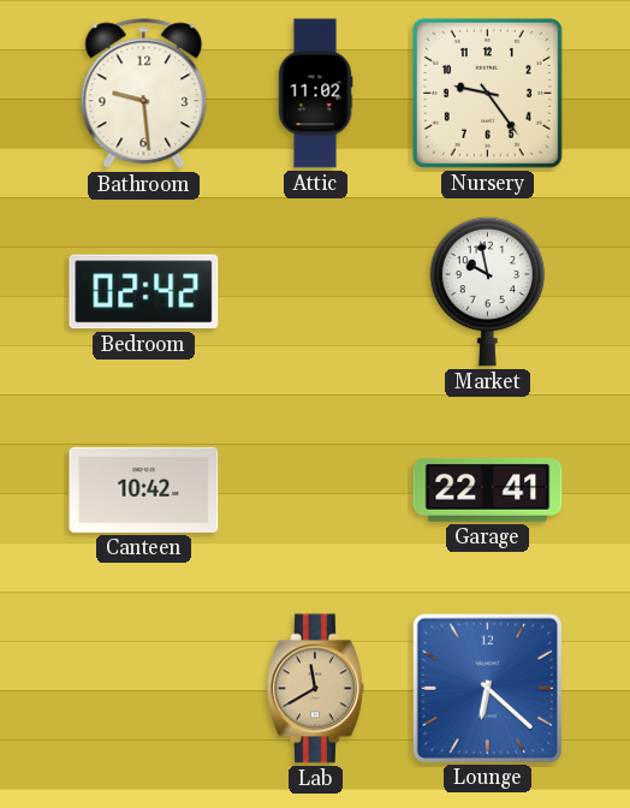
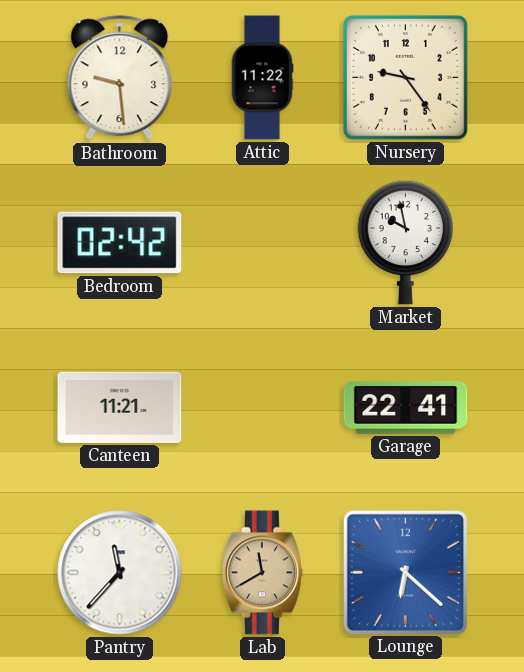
Attic: 11:02 -> 11:22
Canteen: 10:42 -> 11:21
Pantry: none -> 11:37
